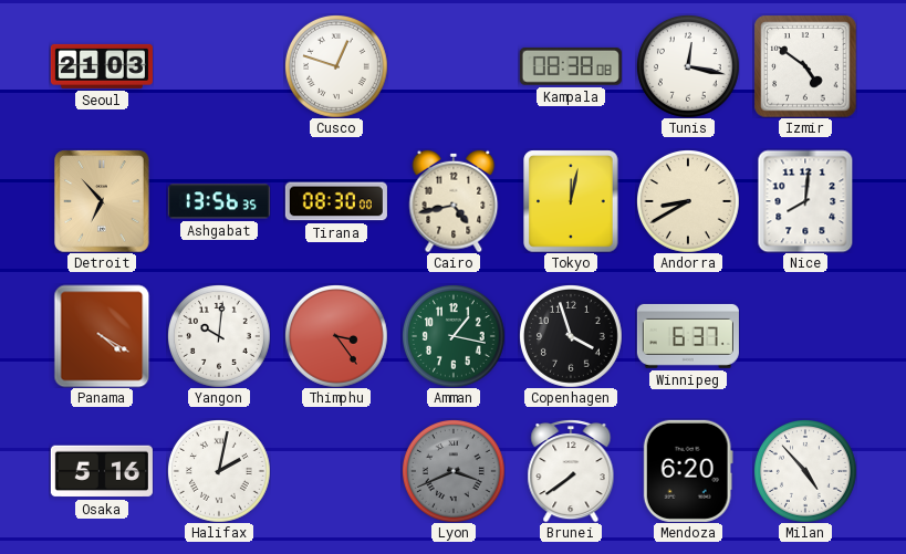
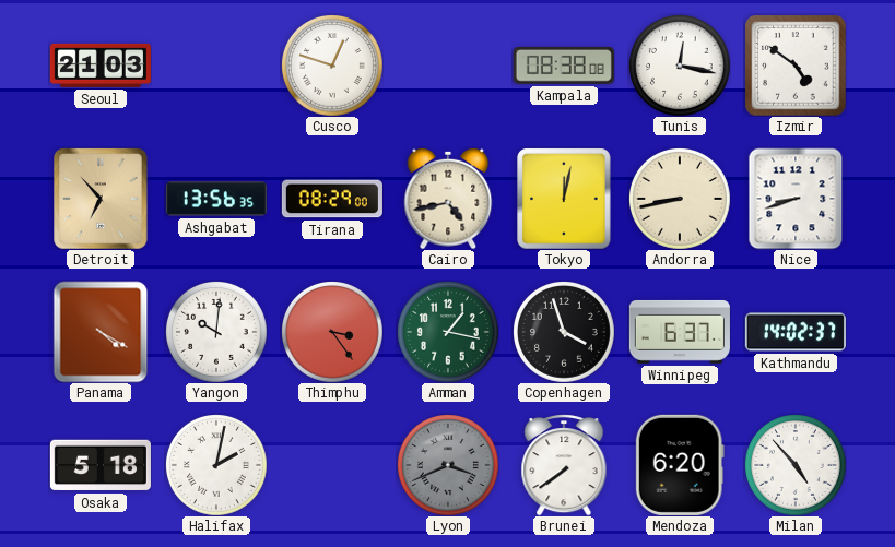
Tirana: 08:30 -> 08:29
Andorra: 8:40 -> 8:43
Nice: 8:01 -> 8:42
Kathmandu: none -> 14:02
Osaka: 5:16 -> 5:18
